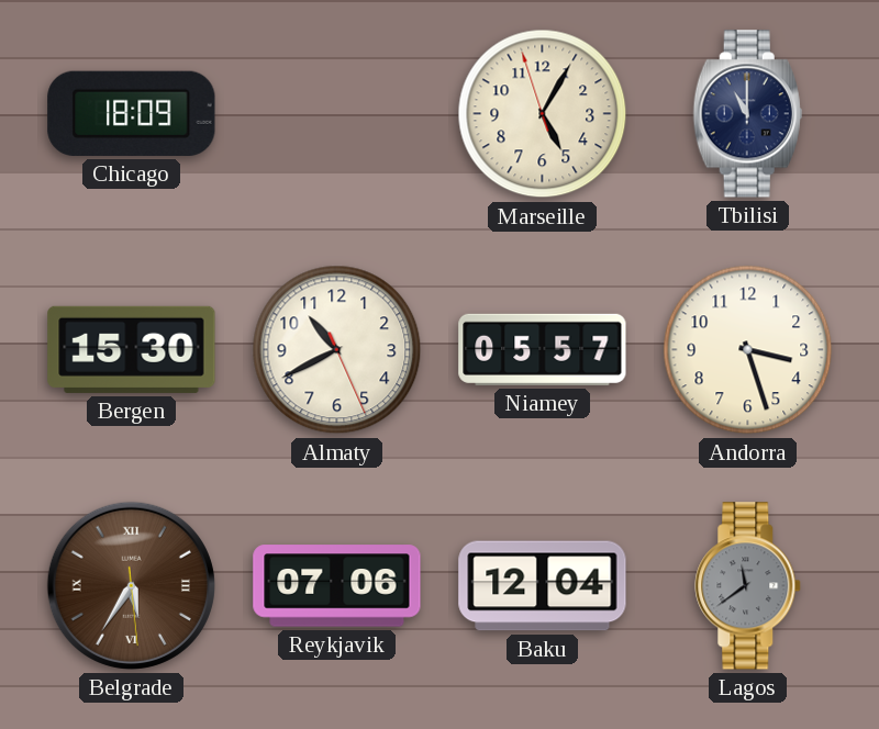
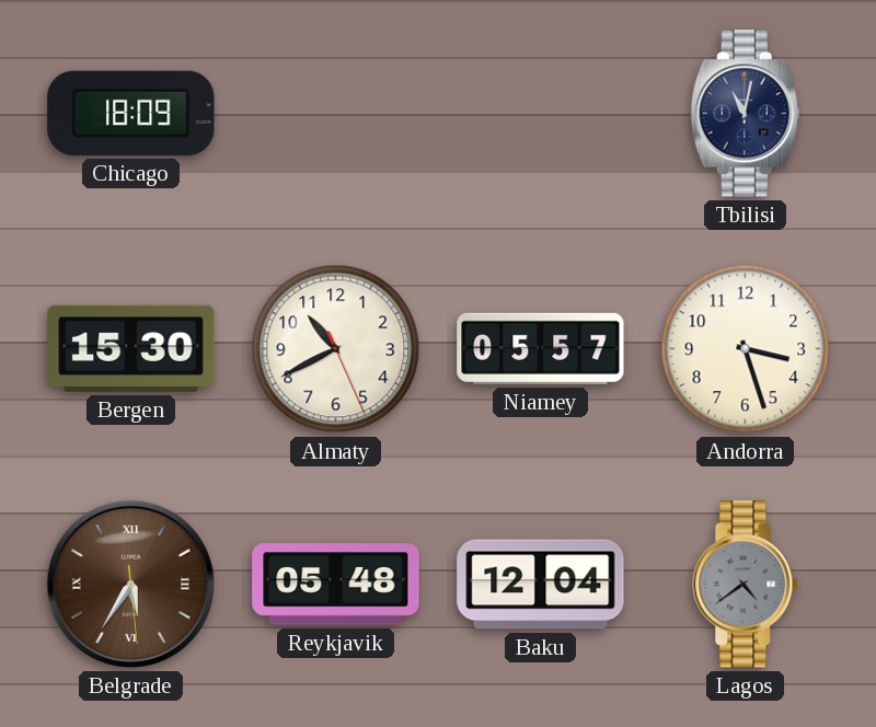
Marseille: 5:04 -> none
Tbilisi: 11:00 -> 11:02
Reykjavik: 07:06 -> 05:48
Lagos: 11:39 -> 4:39
